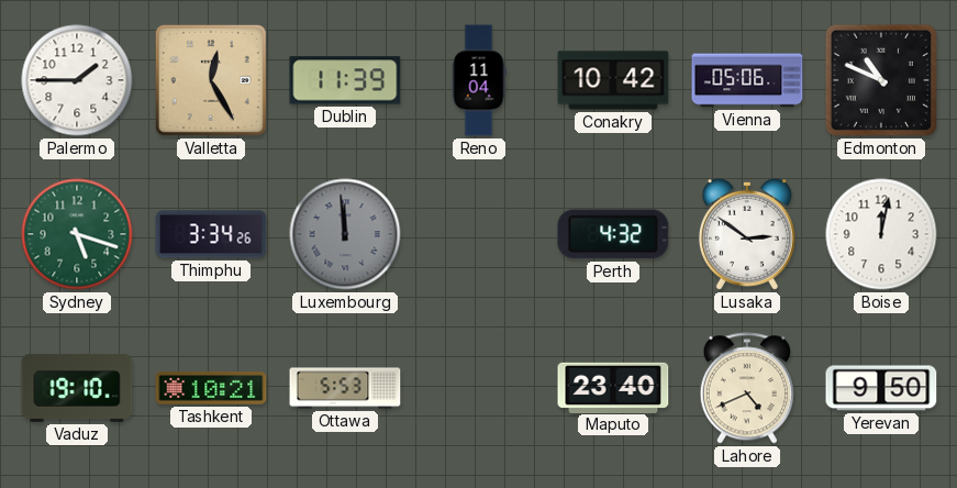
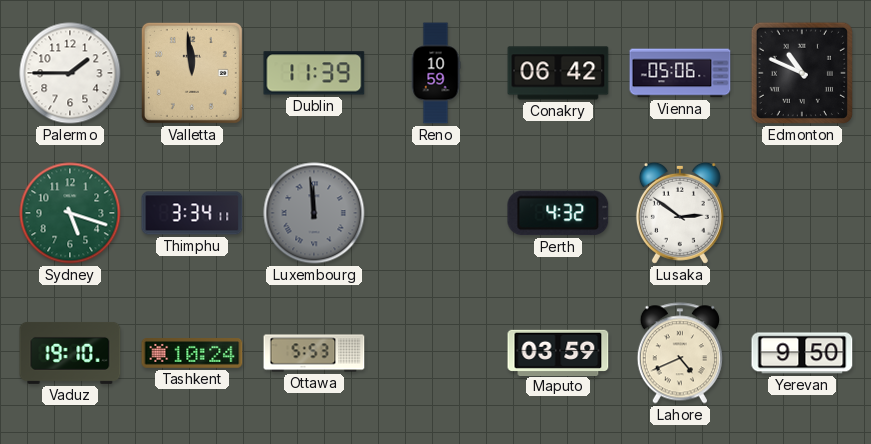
Valletta: 12:25 -> 11:59
Reno: 11:04 -> 10:59
Conakry: 10:42 -> 06:42
Thimphu: 3:34:26 -> 3:34:11
Boise: 12:02 -> none
Tashkent: 10:21 -> 10:24
Maputo: 23:40 -> 03:59
